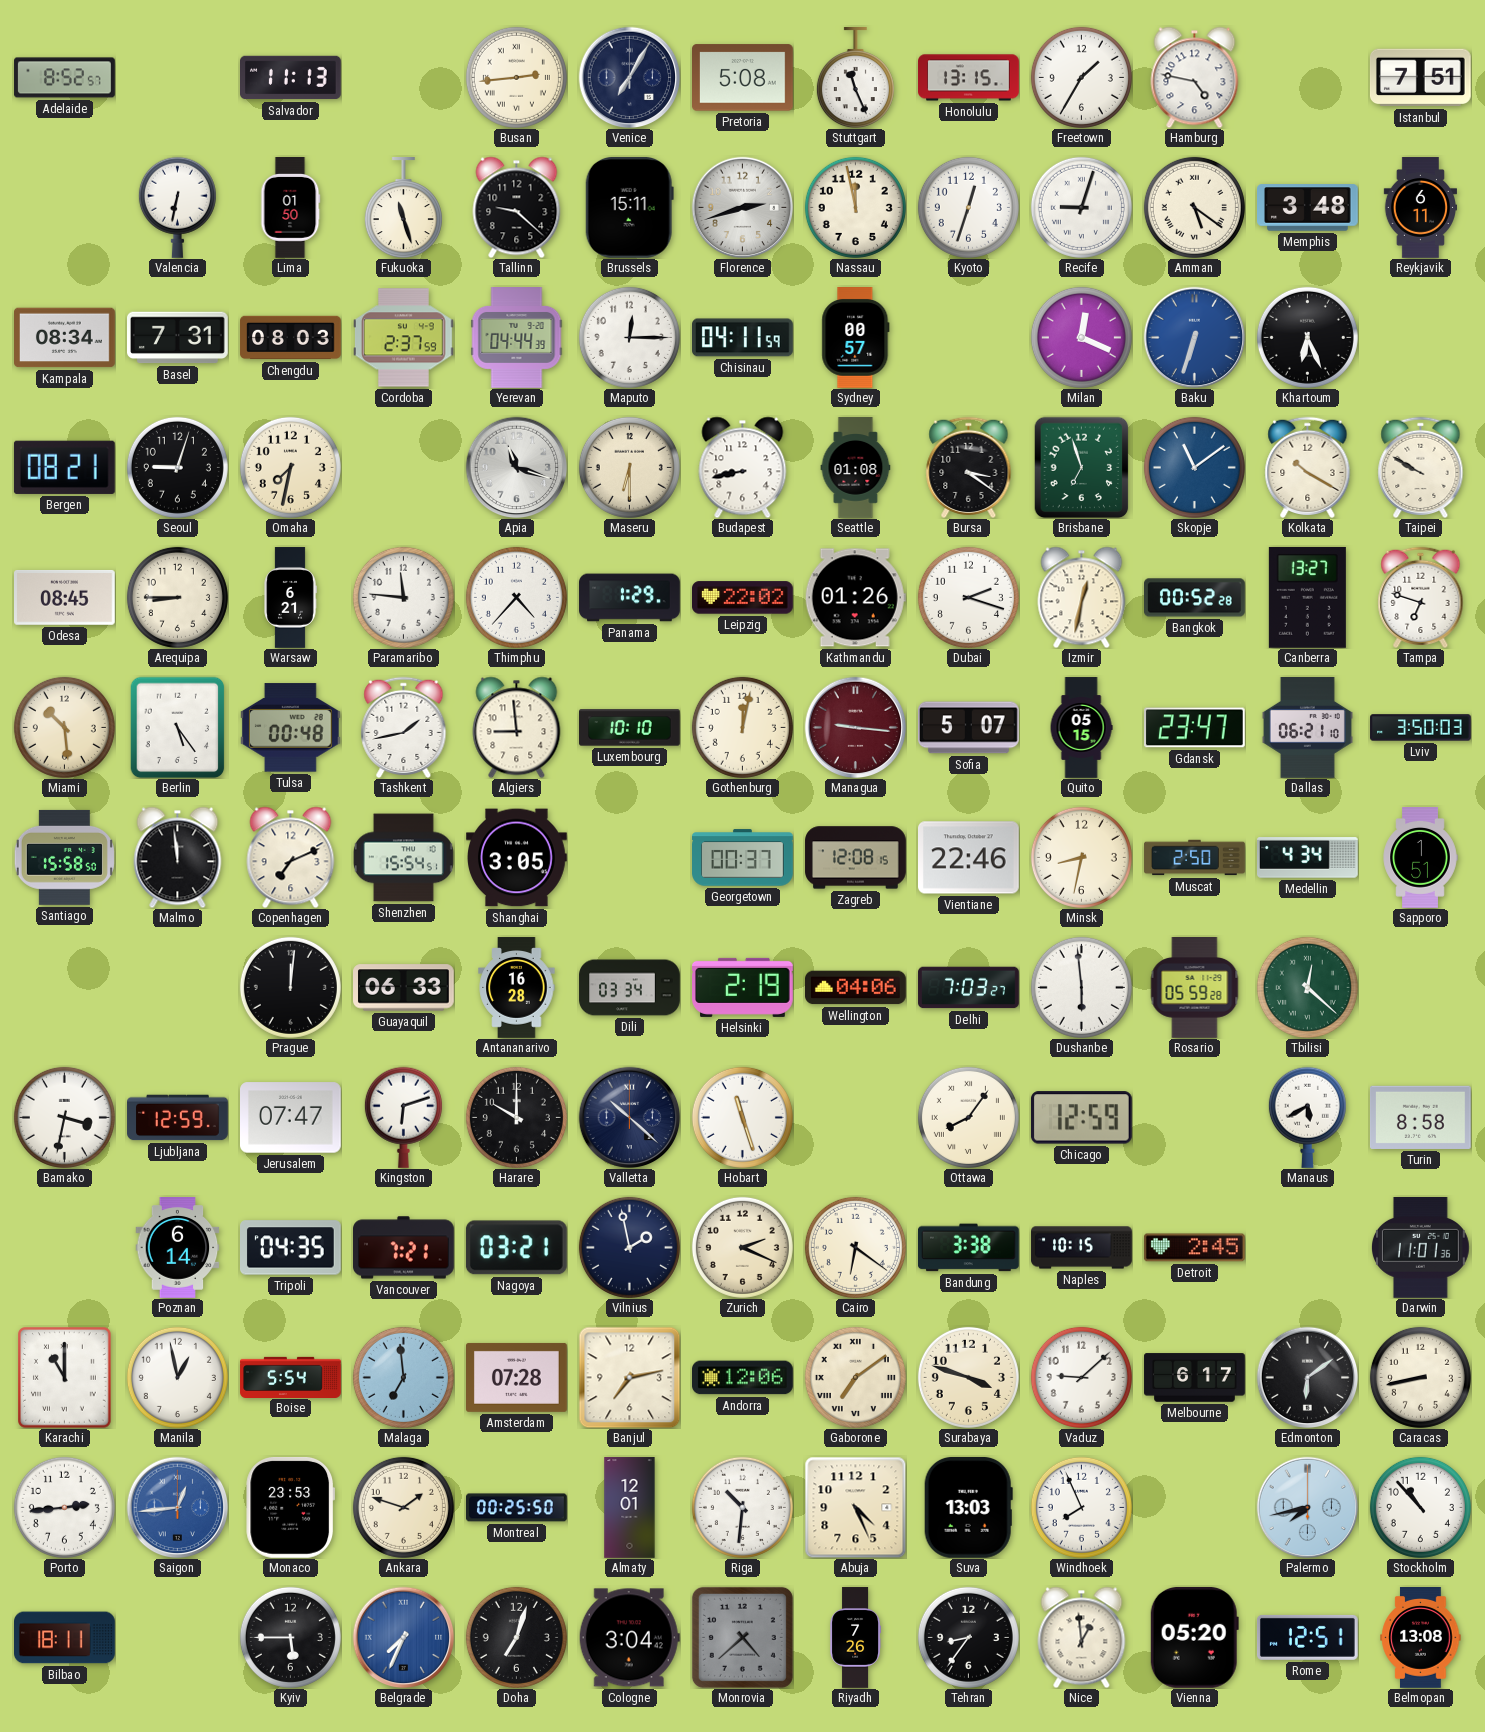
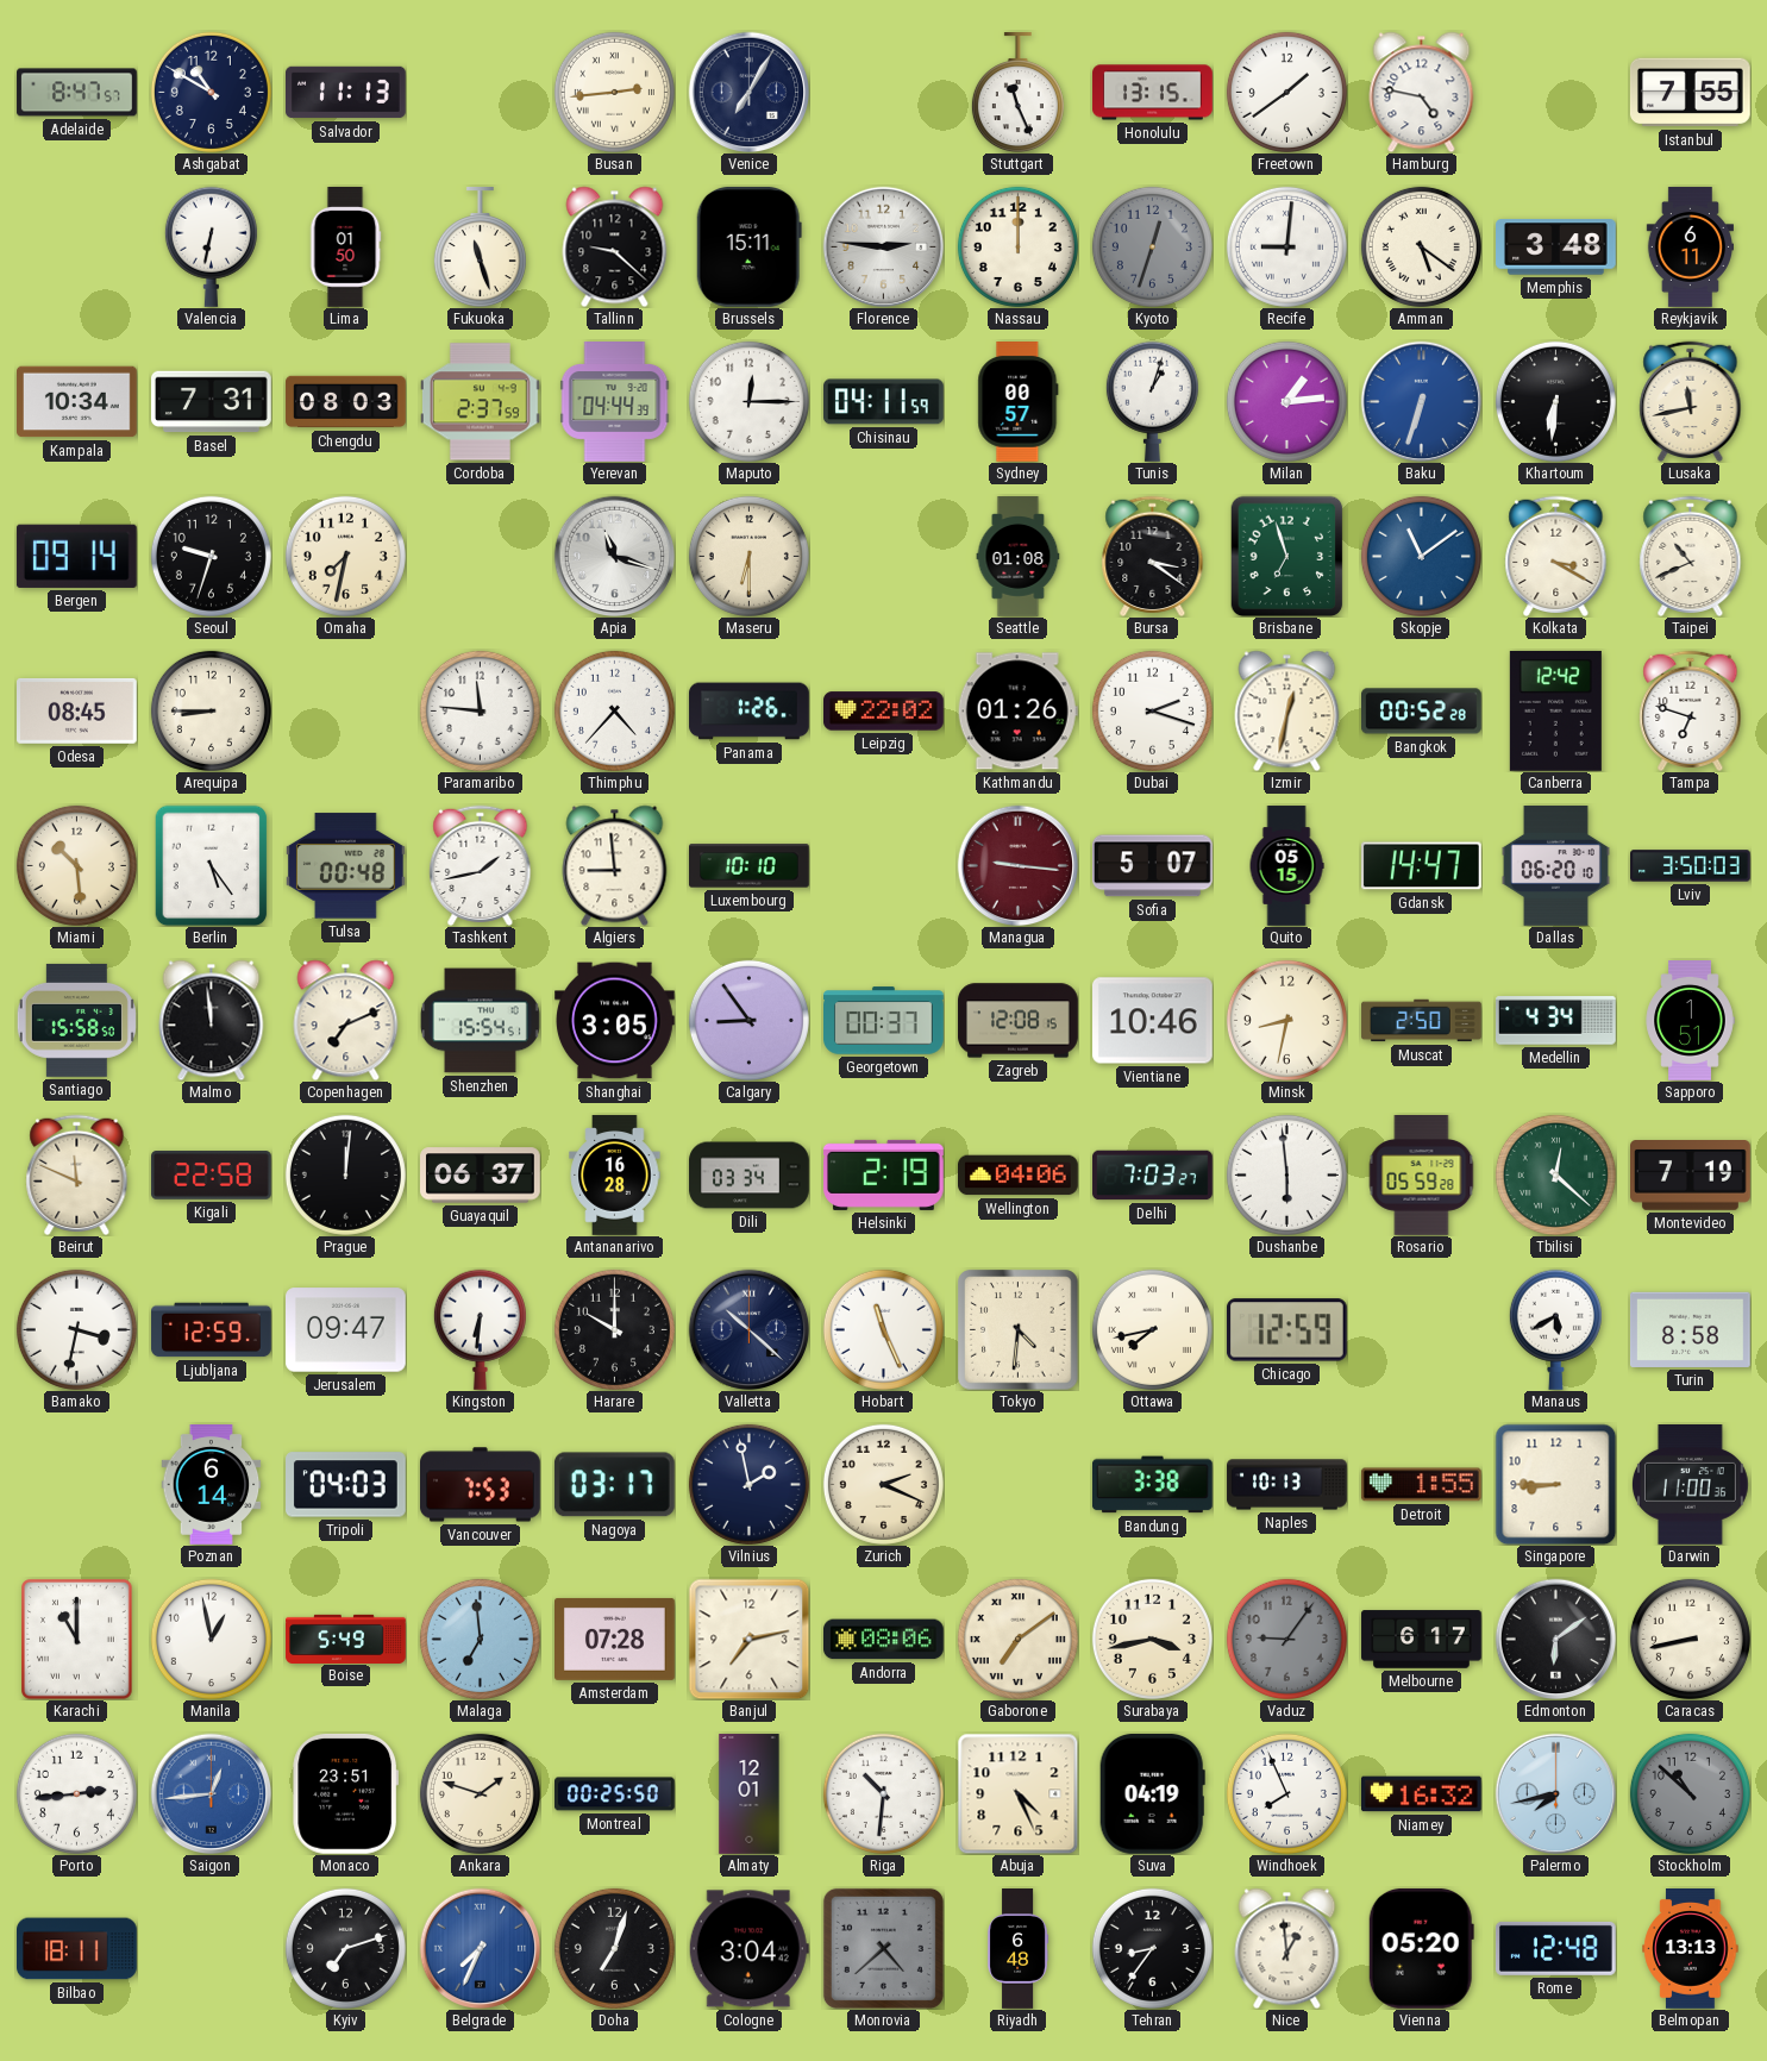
Adelaide: 8:52 -> 8:47
Ashgabat: none -> 10:50
Pretoria: 5:08 -> none
Freetown: 1:35 -> 1:39
Istanbul: 7:51 -> 7:55
Florence: 2:42 -> 2:46
Nassau: 11:58 -> 12:00
Kyoto dial: white -> grey
Recife: 9:03 -> 9:01
Kampala: 08:34 -> 10:34
Tunis: none -> 1:03
Milan: 12:19 -> 1:14
Khartoum: 6:26 -> 6:31
Lusaka: none -> 11:43
Bergen: 08:21 -> 09:14
Seoul: 9:03 -> 9:33
Budapest: 8:43 -> none
Kolkata: 10:20 -> 3:20
Taipei: 9:50 -> 10:41
Warsaw: 6:21 -> none
Panama: 1:29 -> 1:26
Canberra: 13:27 -> 12:42
Gothenburg: 12:02 -> none
Gdansk: 23:47 -> 14:47
Dallas: 06:21 -> 06:20
Calgary: none -> 8:54
Vientiane: 22:46 -> 10:46
Beirut: none -> 11:49
Kigali: none -> 22:58
Guayaquil: 06:33 -> 06:37
Montevideo: none -> 7:19
Jerusalem: 07:47 -> 09:47
Kingston: 6:12 -> 6:31
Hobart: 11:27 -> 11:26
Tokyo: none -> 4:31
Ottawa: 8:06 -> 7:43
Tripoli: 04:35 -> 04:03
Vancouver: 7:21 -> 7:53
Nagoya: 03:21 -> 03:17
Cairo: 6:21 -> none
Naples: 10:15 -> 10:13
Detroit: 2:45 -> 1:55
Singapore: none -> 8:45
Darwin: 11:01 -> 11:00
Boise: 5:54 -> 5:49
Andorra: 12:06 -> 08:06
Surabaya: 3:48 -> 3:43
Vaduz: 9:08 -> 9:06
Vaduz dial: white -> grey
Monaco: 23:53 -> 23:51
Suva: 13:03 -> 04:19
Niamey: none -> 16:32
Stockholm: 10:53 -> 10:52
Stockholm dial: white -> grey
Kyiv: 5:45 -> 7:12
Riyadh: 7:26 -> 6:48
Rome: 12:51 -> 12:48
Belmopan: 13:08 -> 13:13
